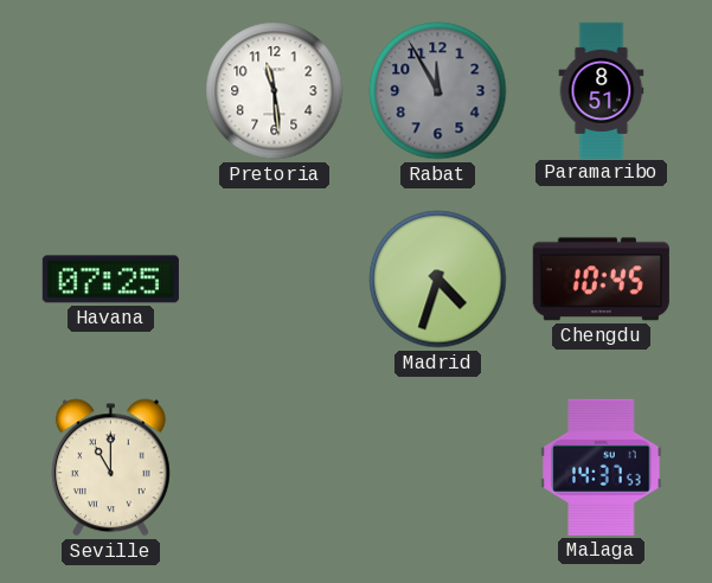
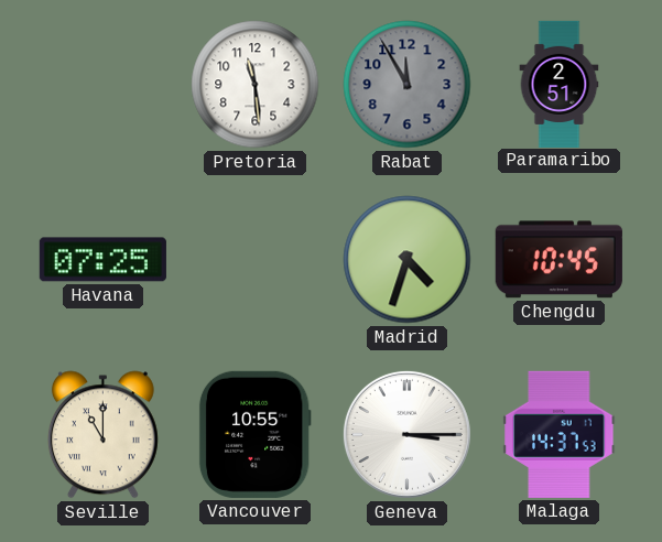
Paramaribo: 8:51 -> 2:51
Vancouver: none -> 10:55
Geneva: none -> 3:15
